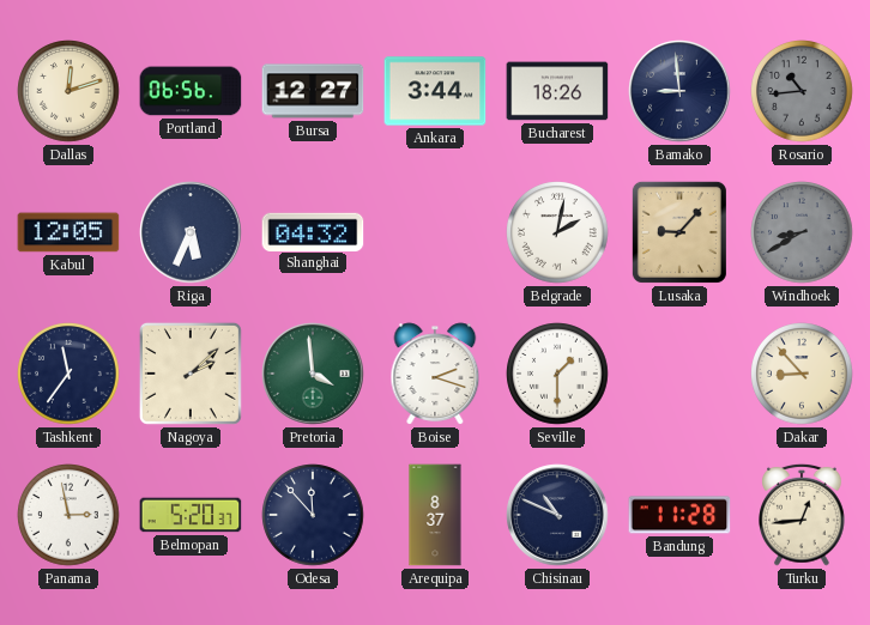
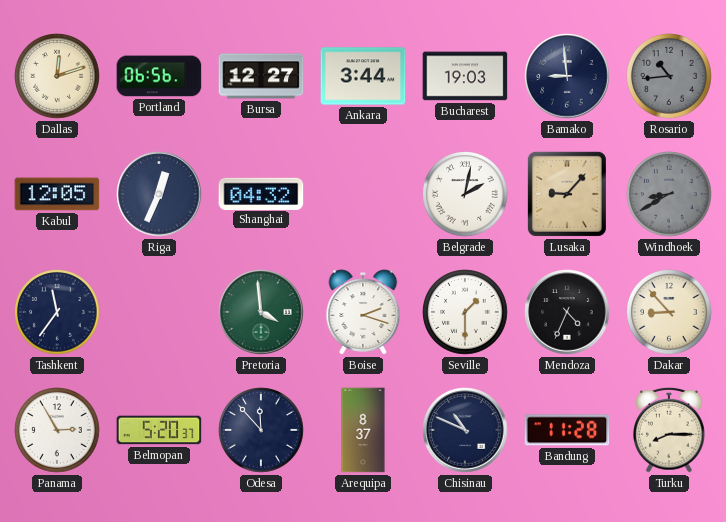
Bucharest: 18:26 -> 19:03
Riga: 5:34 -> 12:34
Nagoya: 2:08 -> none
Mendoza: none -> 4:34
Panama: 2:58 -> 2:55
Turku: 12:44 -> 8:15
